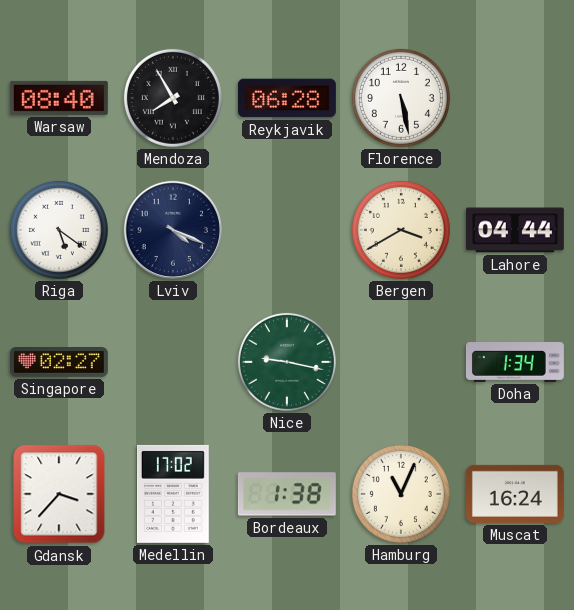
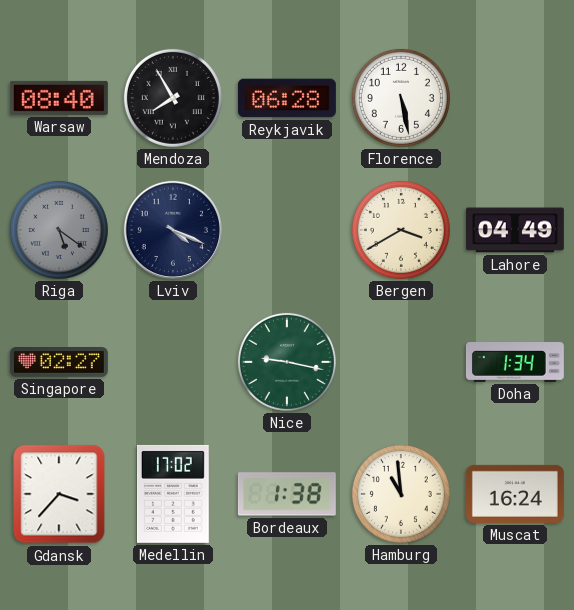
Riga dial: white -> grey
Lahore: 04:44 -> 04:49
Hamburg: 11:04 -> 10:59
